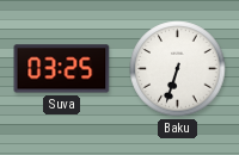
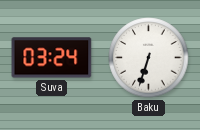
Suva: 03:25 -> 03:24
